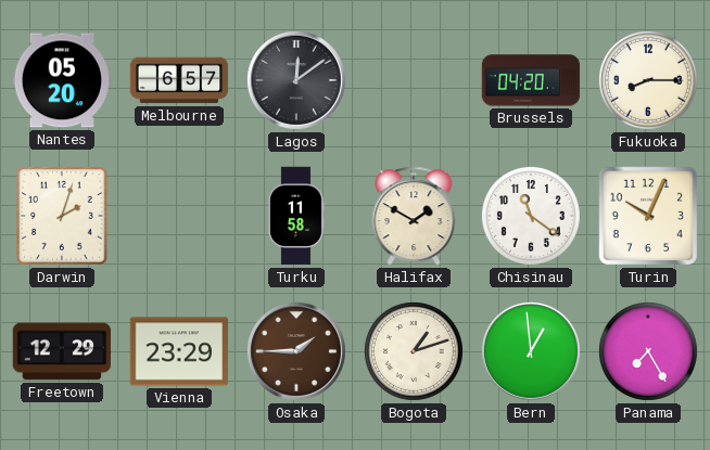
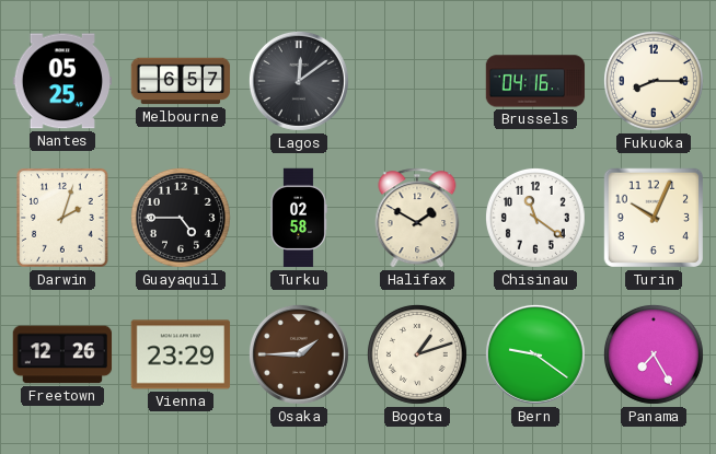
Nantes: 05:20 -> 05:25
Brussels: 04:20 -> 04:16
Guayaquil: none -> 4:45
Turku: 11:58 -> 02:58
Freetown: 12:29 -> 12:26
Bern: 12:59 -> 9:21
